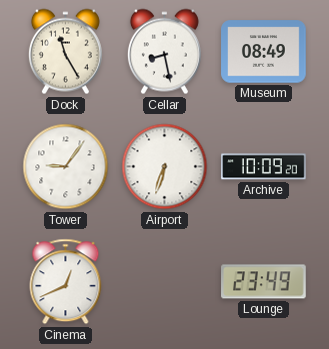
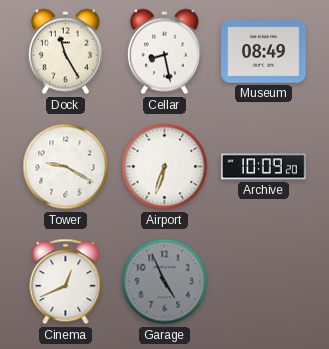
Tower: 9:06 -> 9:20
Garage: none -> 4:56
Lounge: 23:49 -> none
